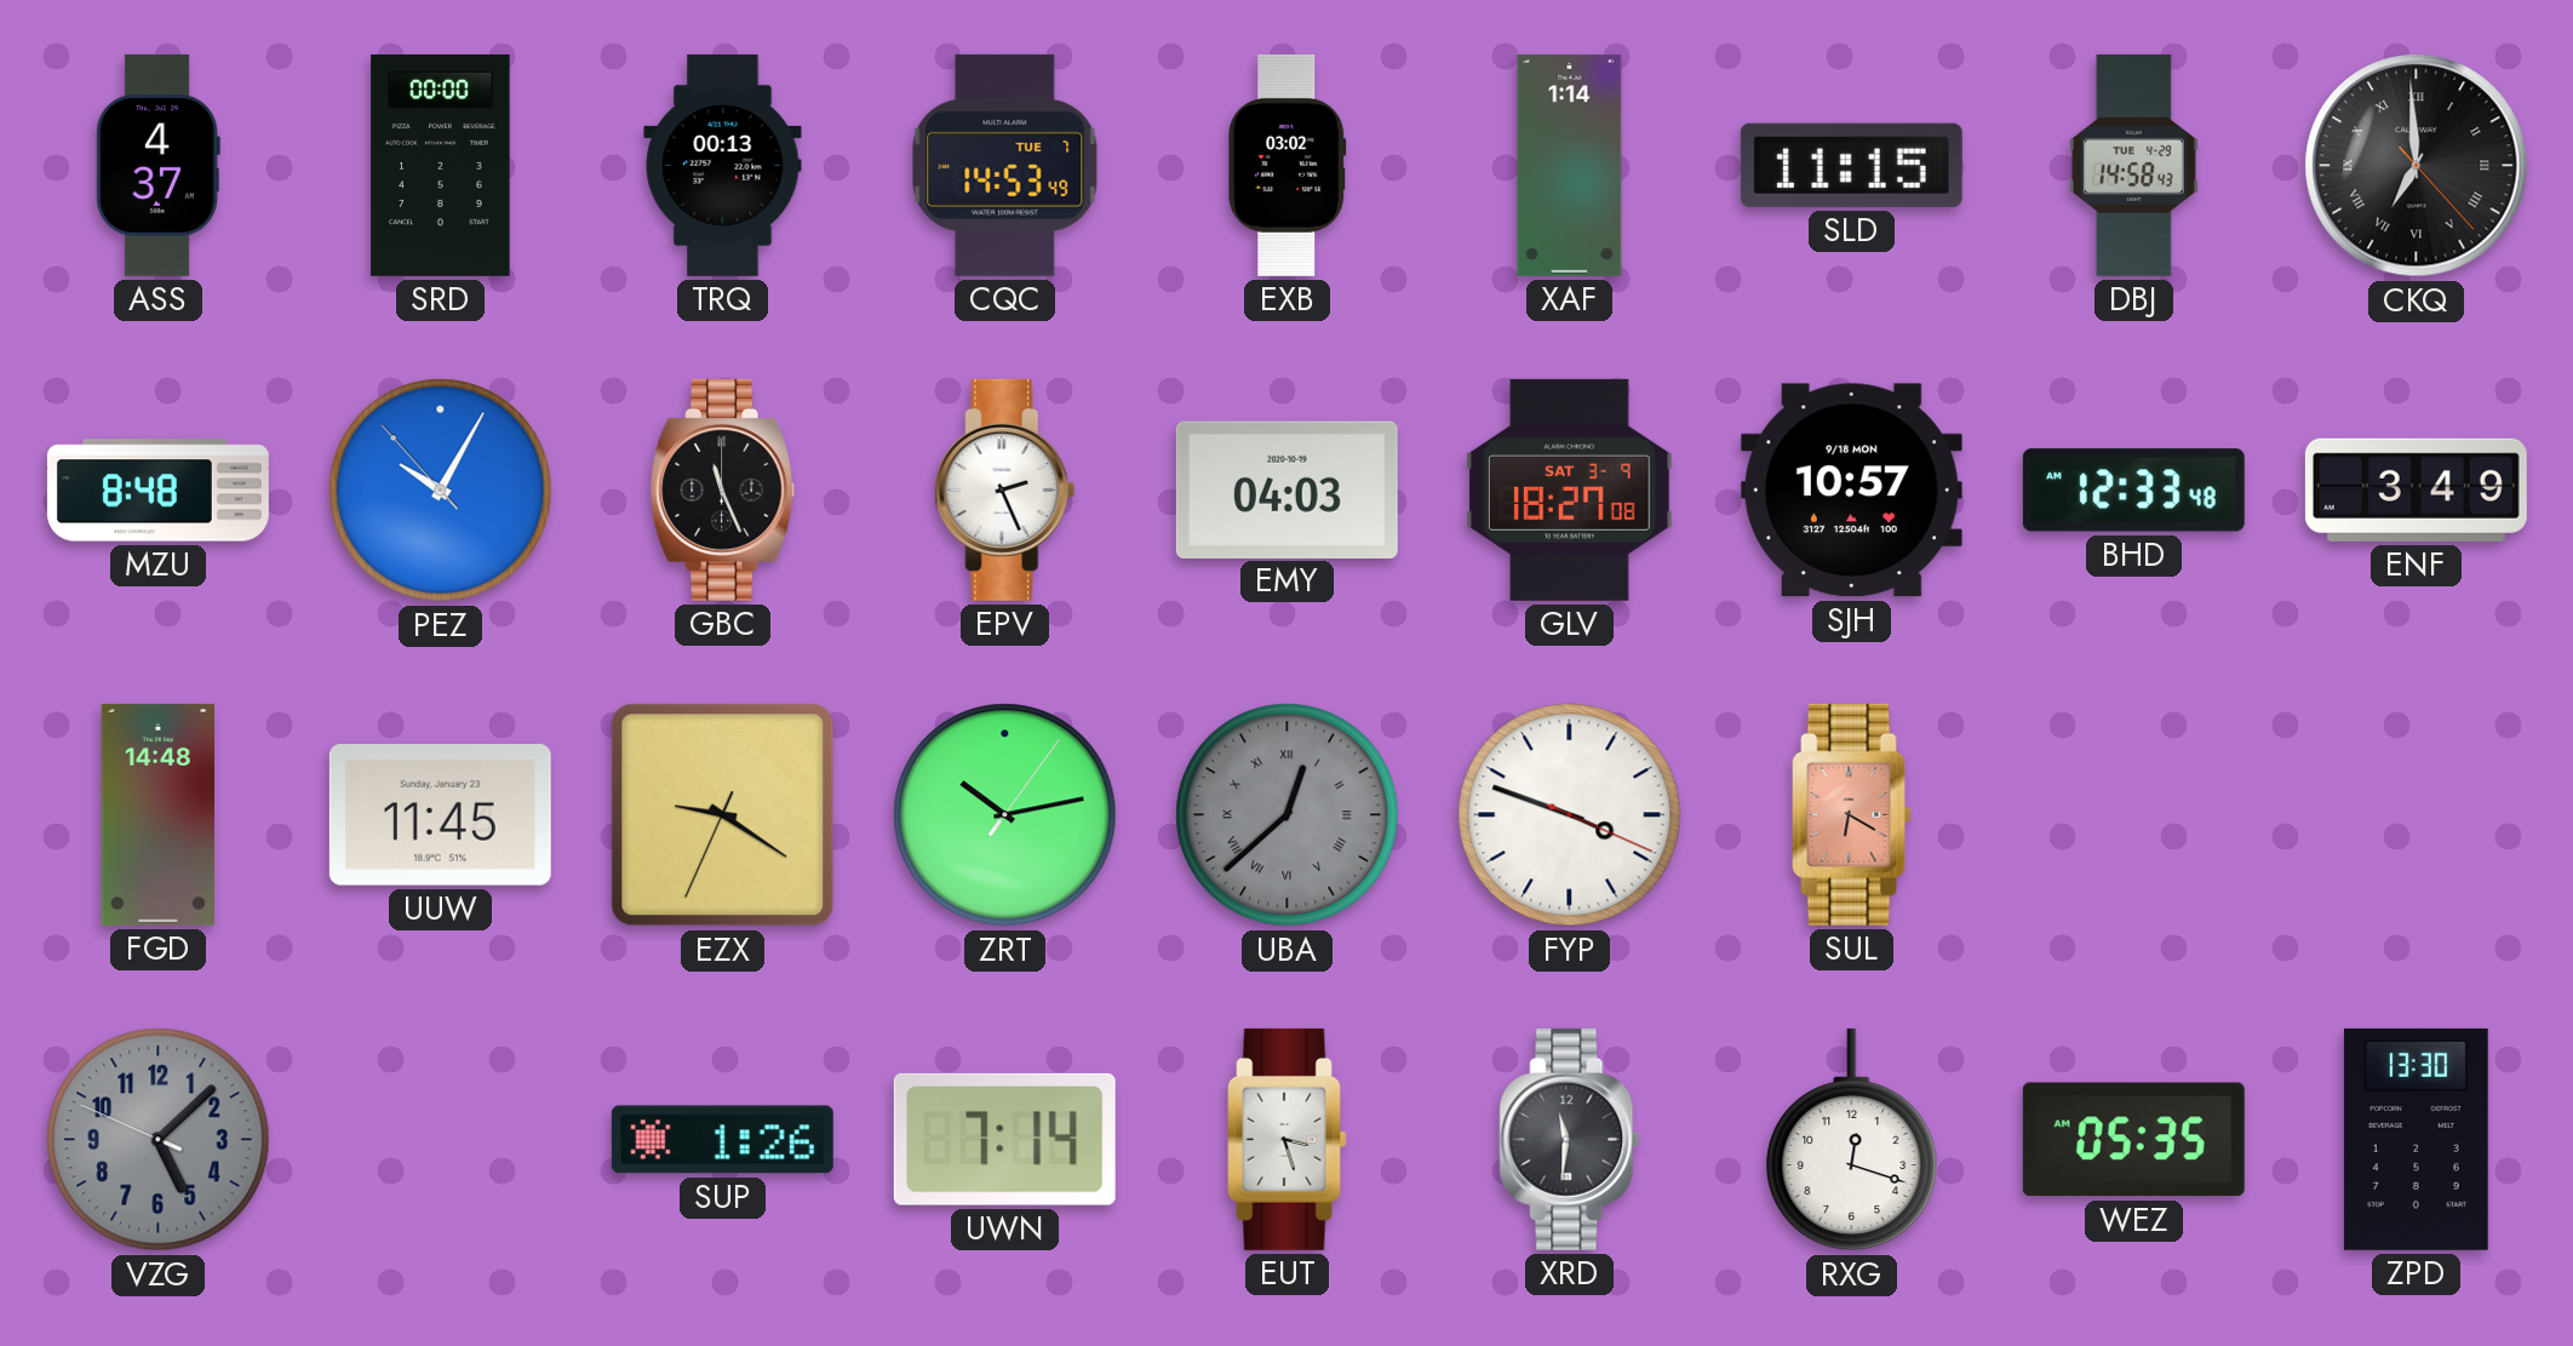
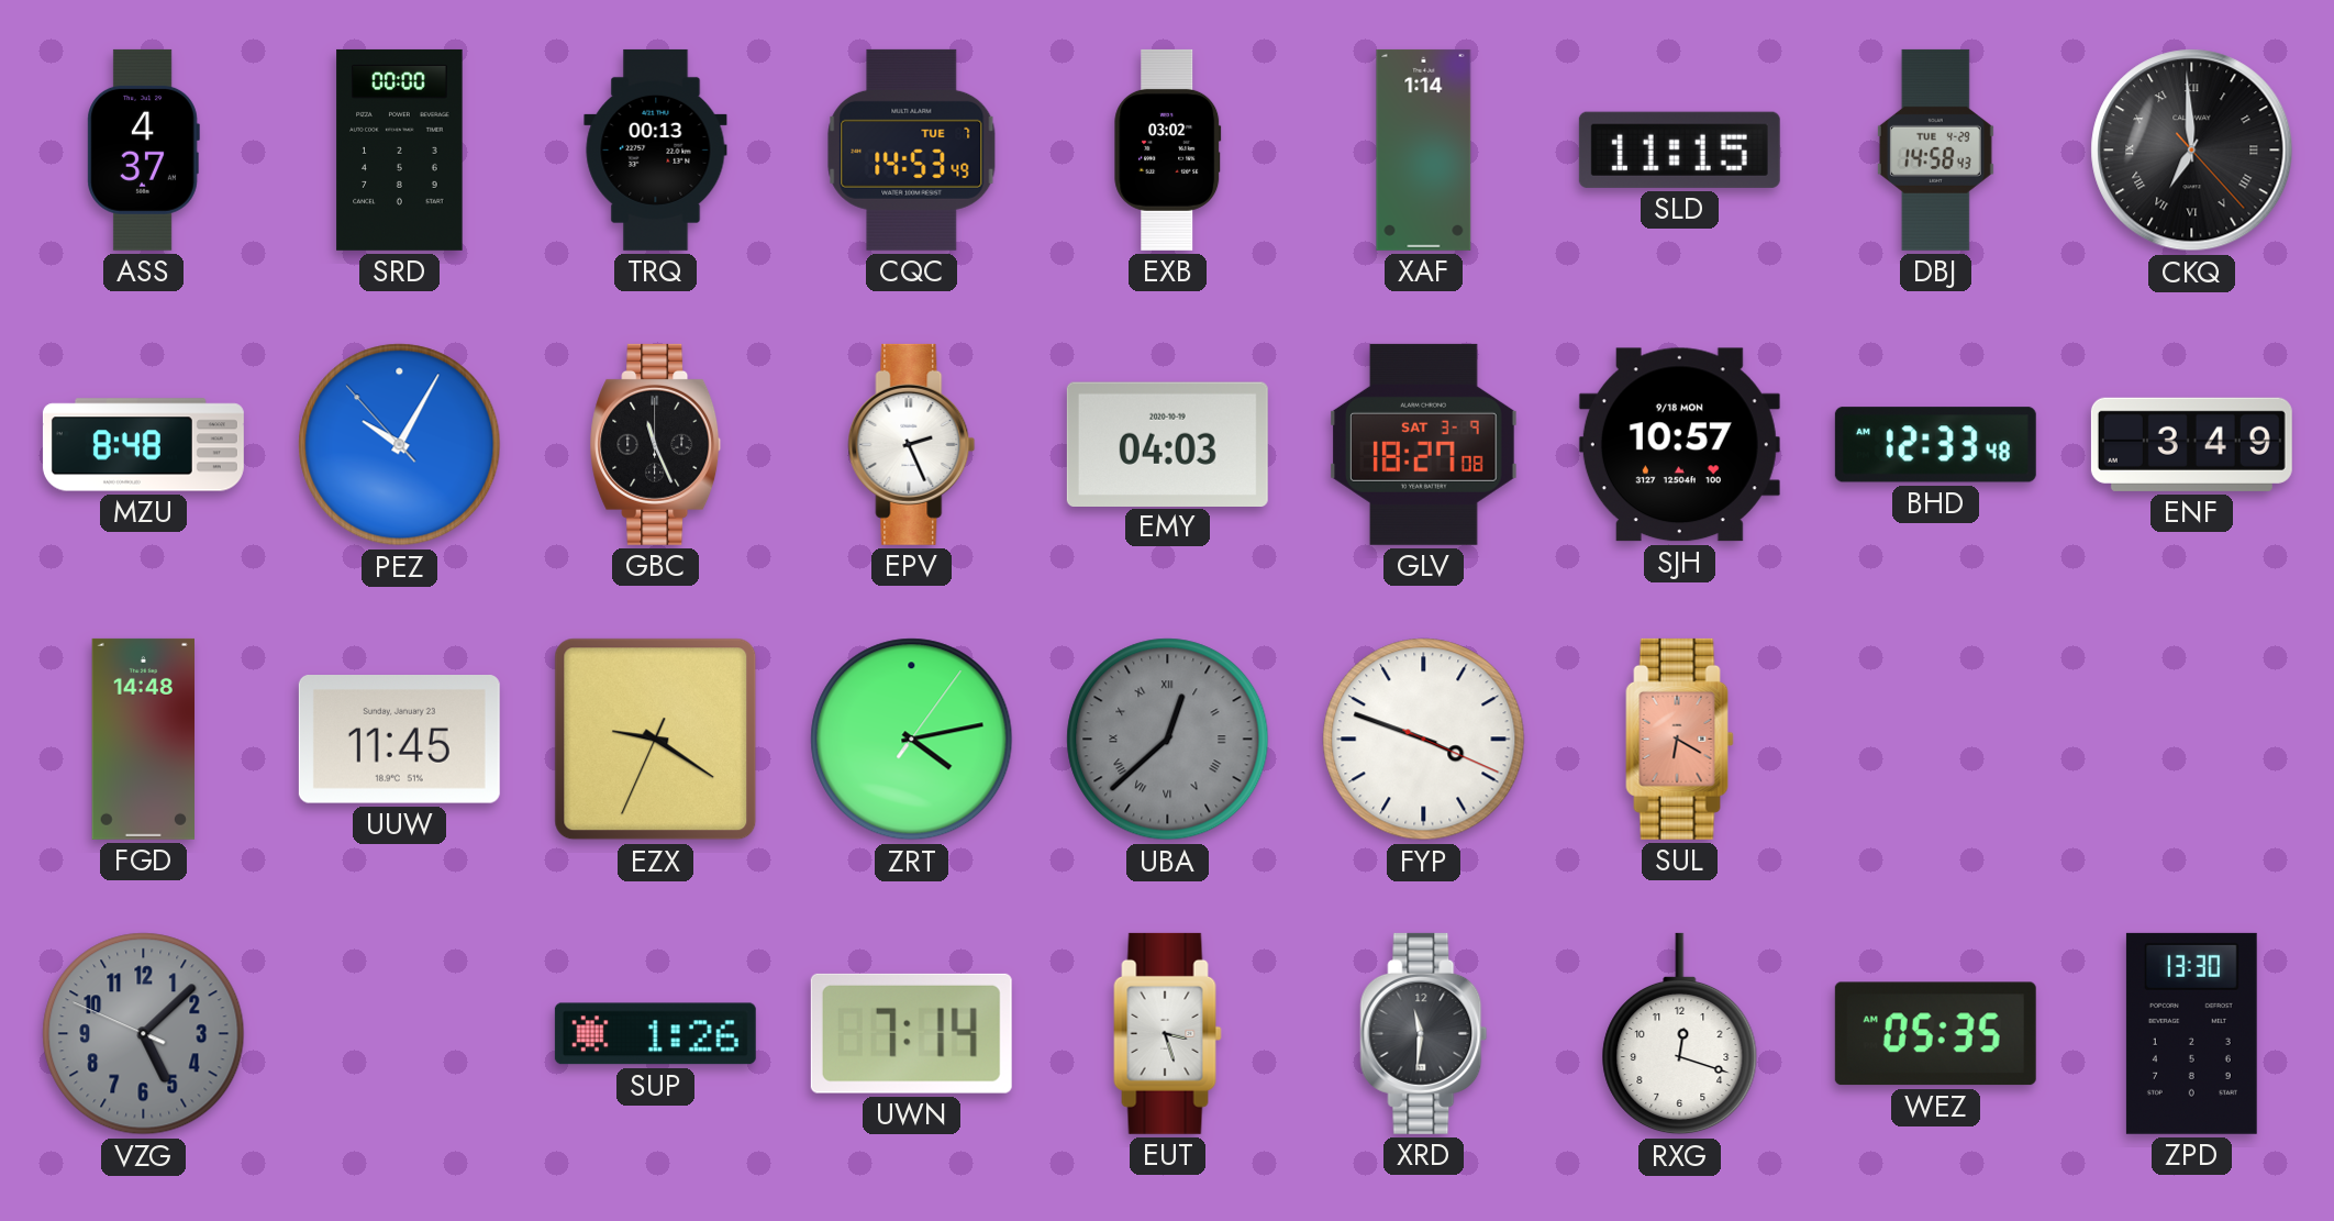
ZRT: 10:13 -> 4:13
